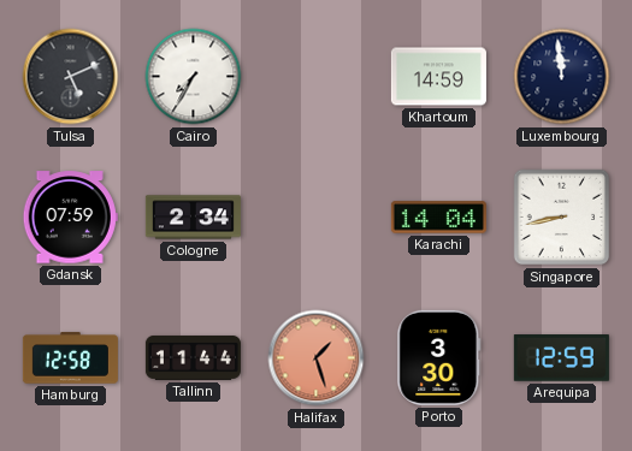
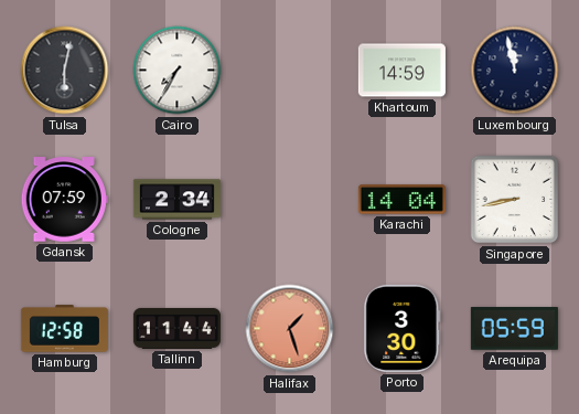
Tulsa: 5:11 -> 6:02
Luxembourg: 11:59 -> 11:58
Arequipa: 12:59 -> 05:59
